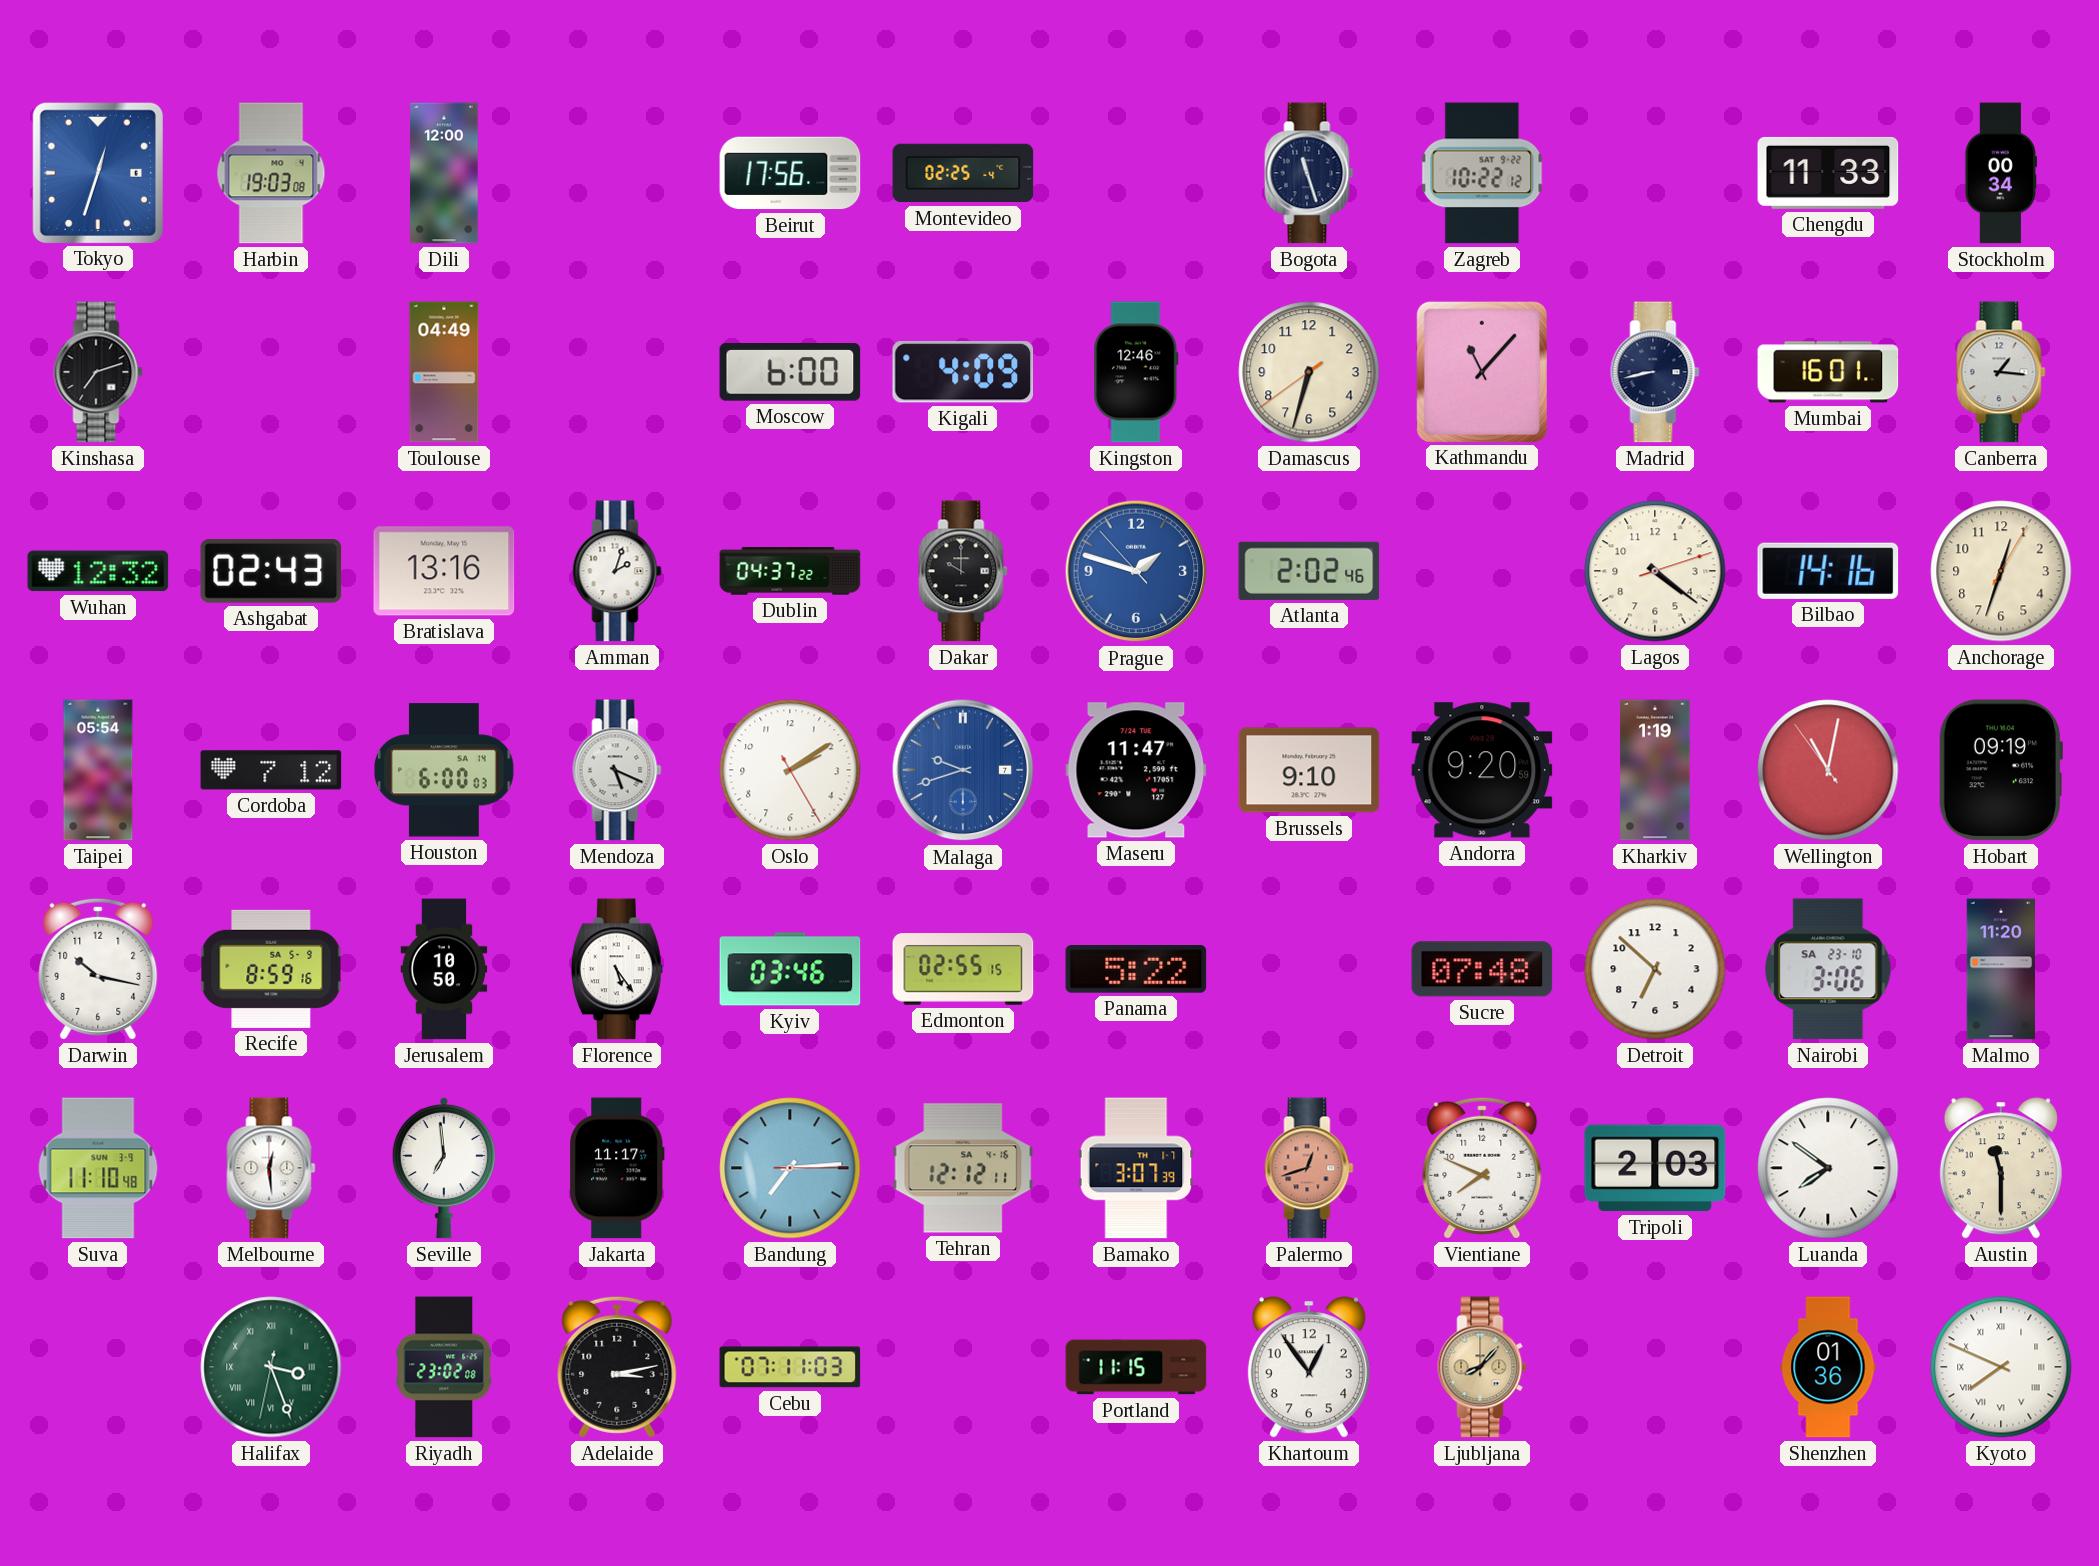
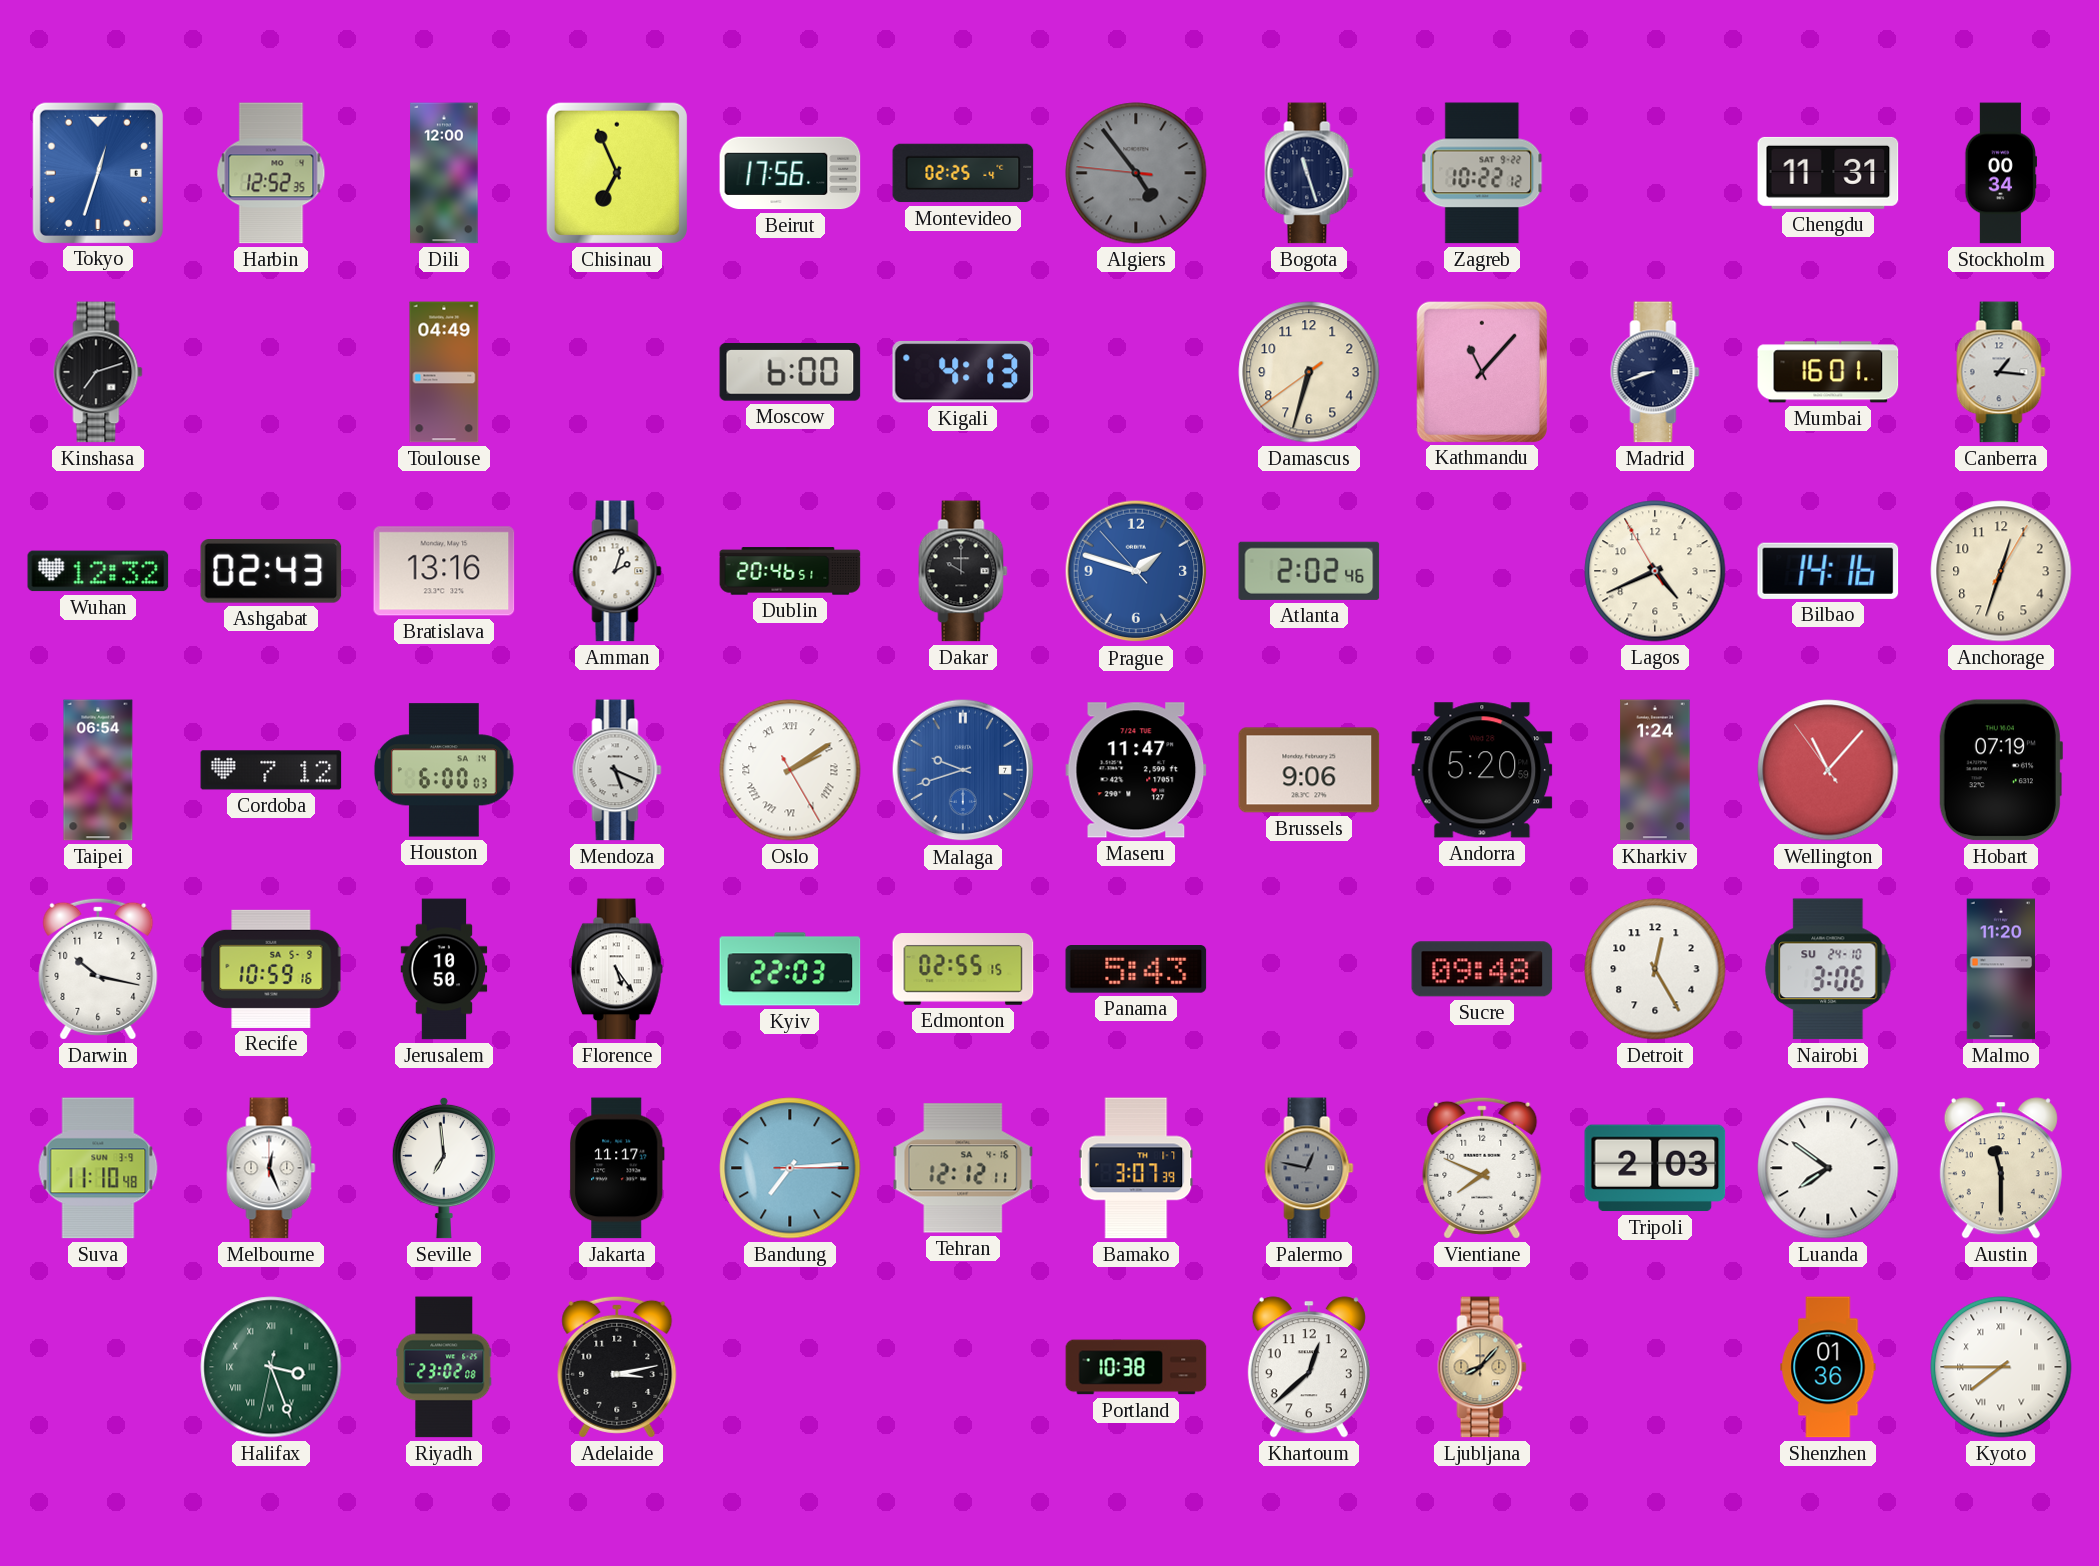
Harbin: 19:03 -> 12:52
Chisinau: none -> 6:56
Algiers: none -> 4:53
Chengdu: 11:33 -> 11:31
Kigali: 4:09 -> 4:13
Kingston: 12:46 -> none
Madrid: 8:43 -> 8:42
Dublin: 04:37 -> 20:46
Lagos: 4:21 -> 4:40
Taipei: 05:54 -> 06:54
Oslo numerals: Arabic -> Roman
Brussels: 9:10 -> 9:06
Andorra: 9:20 -> 5:20
Kharkiv: 1:19 -> 1:24
Wellington: 11:01 -> 11:06
Hobart: 09:19 -> 07:19
Recife: 8:59 -> 10:59
Kyiv: 03:46 -> 22:03
Panama: 5:22 -> 5:43
Sucre: 07:48 -> 09:48
Detroit: 6:52 -> 12:25
Nairobi date: SA 23-10 -> SU 24-10
Melbourne: 12:29 -> 12:26
Palermo: 12:42 -> 12:47
Palermo dial: salmon -> grey
Cebu: 07:11 -> none
Portland: 11:15 -> 10:38
Khartoum: 12:54 -> 12:38
Kyoto: 7:49 -> 7:45
